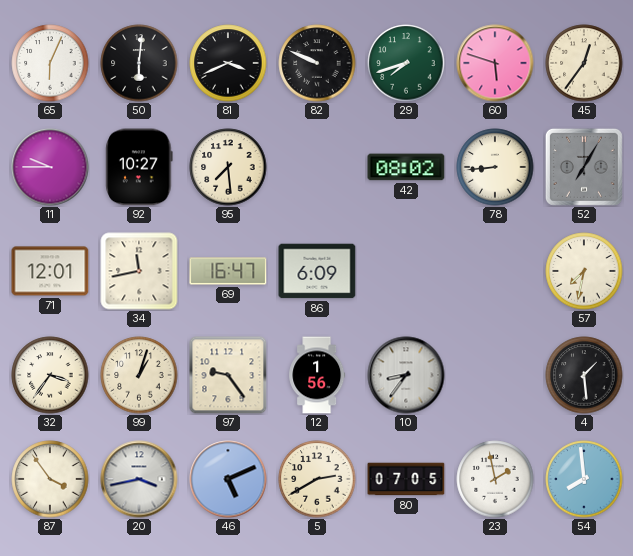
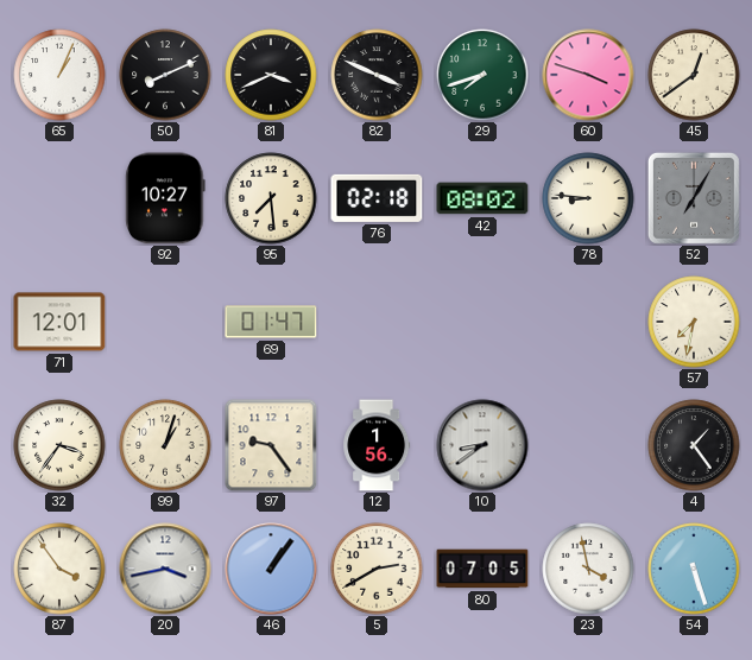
65: 6:04 -> 1:04
50: 6:01 -> 8:11
82: 9:49 -> 3:49
60: 5:48 -> 3:48
45: 12:36 -> 12:39
11: 9:45 -> none
76: none -> 02:18
78: 8:44 -> 8:46
34: 11:43 -> none
69: 16:47 -> 01:47
86: 6:09 -> none
10: 8:36 -> 8:39
4: 1:29 -> 1:24
46: 5:11 -> 1:06
23: 1:58 -> 3:58
54: 7:59 -> 5:27
